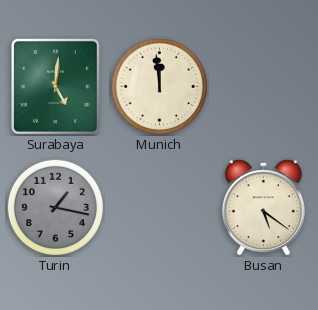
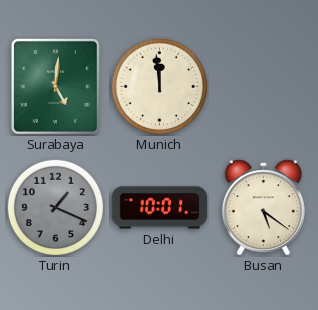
Turin: 1:17 -> 1:19
Delhi: none -> 10:01
